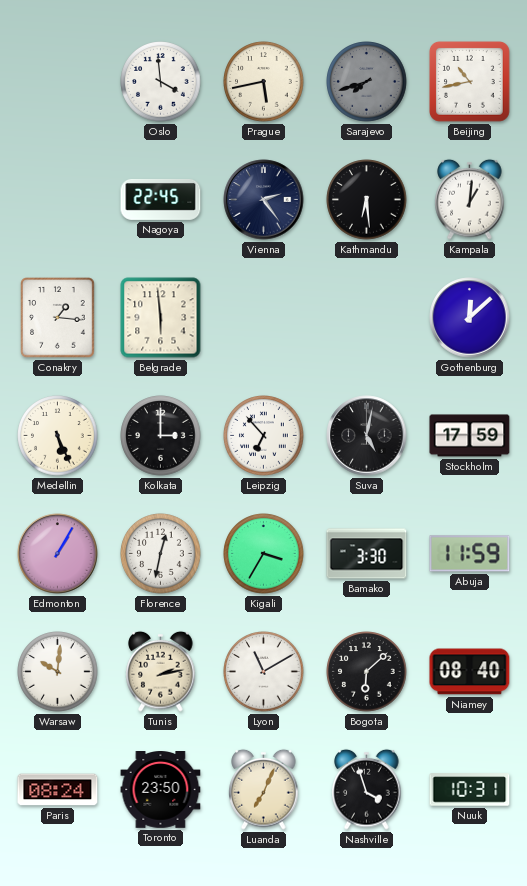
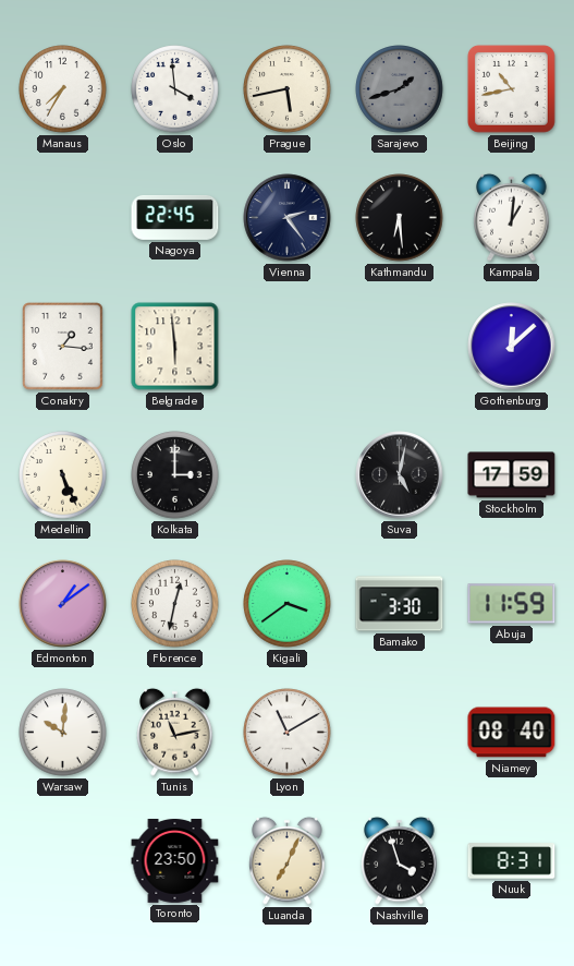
Manaus: none -> 7:35
Sarajevo: 7:42 -> 1:42
Leipzig: 6:53 -> none
Edmonton: 1:05 -> 1:09
Kigali: 3:35 -> 3:39
Tunis: 2:13 -> 11:13
Bogota: 6:08 -> none
Paris: 08:24 -> none
Nuuk: 10:31 -> 8:31
